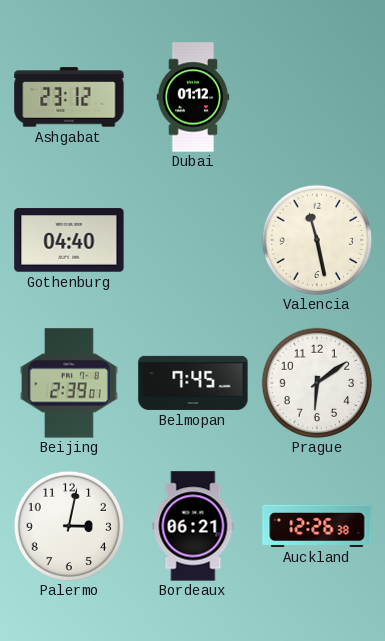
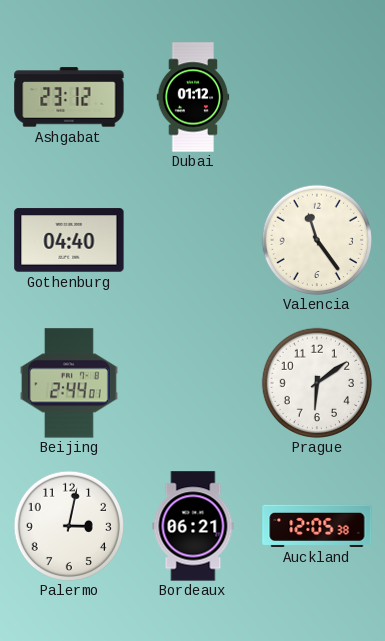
Valencia: 11:28 -> 11:24
Beijing: 2:39 -> 2:44
Belmopan: 7:45 -> none
Auckland: 12:26 -> 12:05
